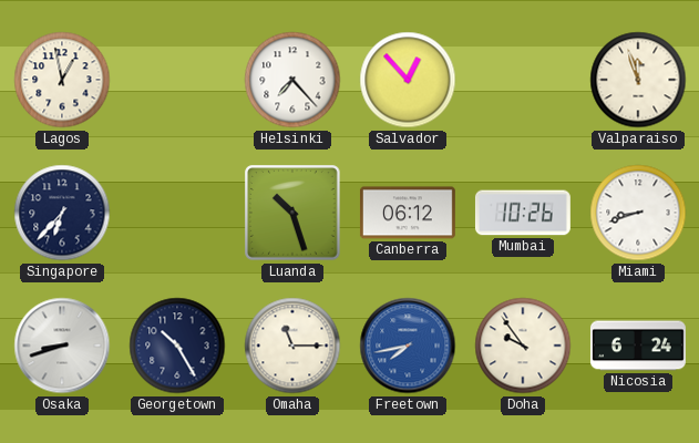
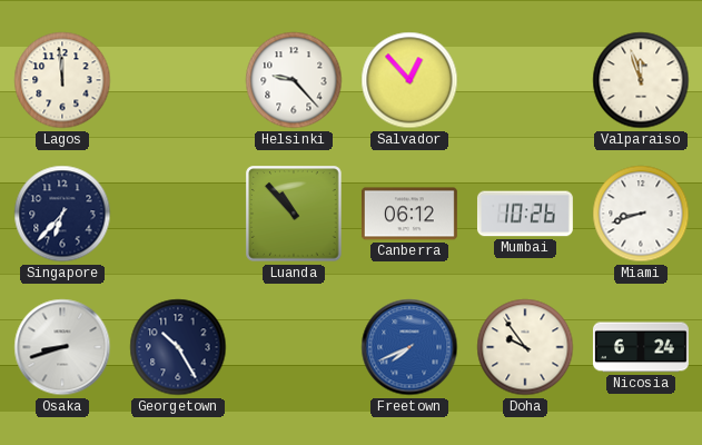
Lagos: 12:58 -> 11:59
Helsinki: 7:23 -> 9:23
Luanda: 10:27 -> 10:53
Omaha: 11:15 -> none
Freetown: 7:43 -> 7:41
